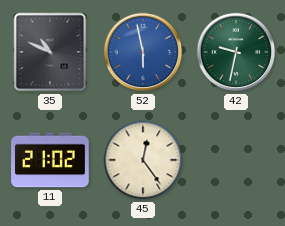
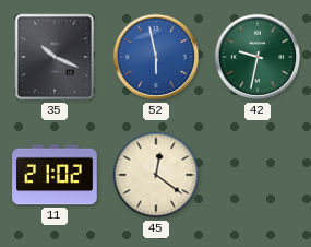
35: 10:49 -> 10:19
45: 12:24 -> 12:21
